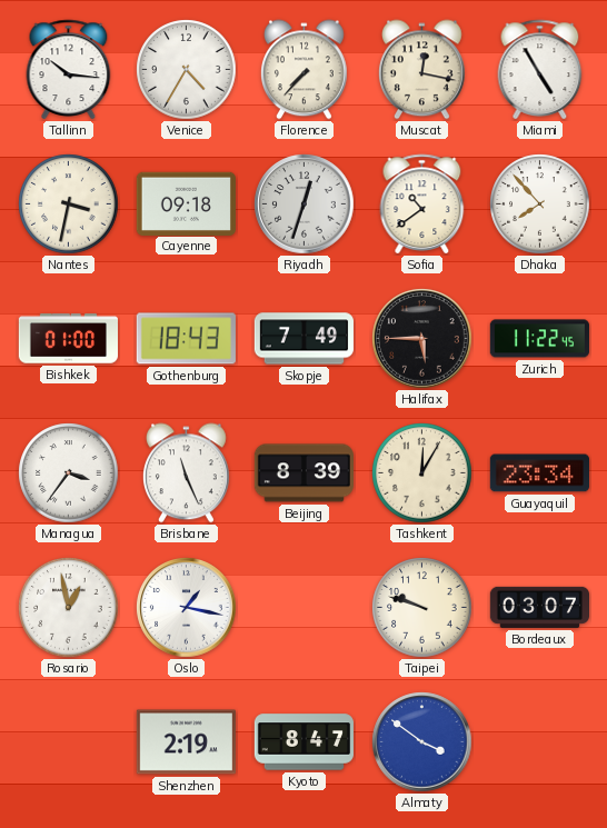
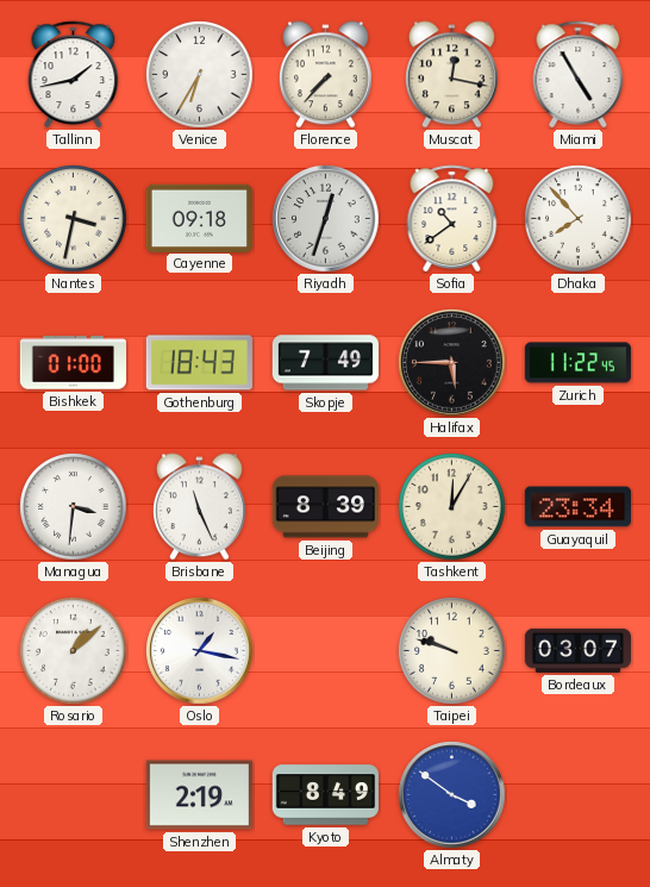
Tallinn: 10:16 -> 1:43
Venice: 4:35 -> 6:35
Managua: 3:36 -> 3:31
Rosario: 12:58 -> 1:08
Kyoto: 8:47 -> 8:49
